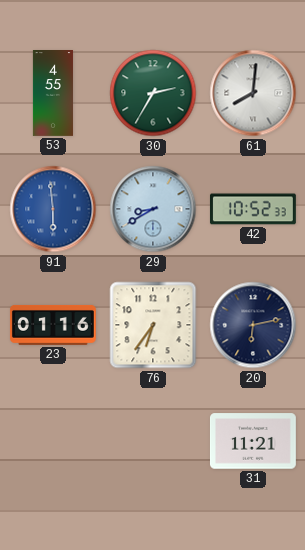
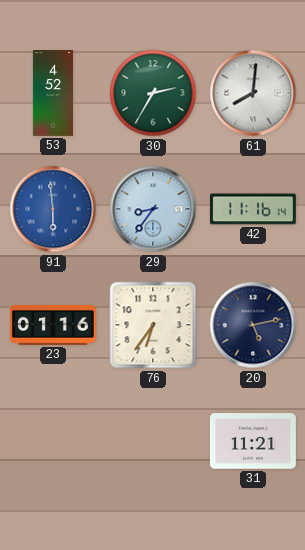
53: 4:55 -> 4:52
29: 8:40 -> 8:36
42: 10:52 -> 11:16
20: 6:13 -> 5:13
